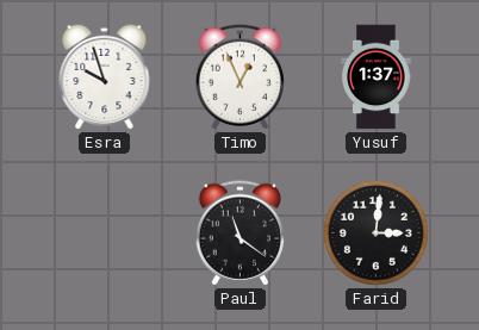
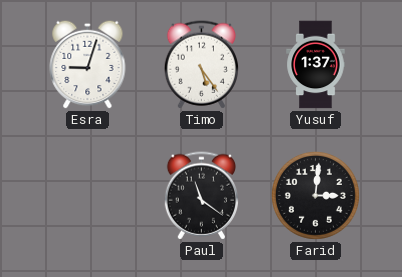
Esra: 9:57 -> 9:03
Timo: 12:56 -> 5:24
